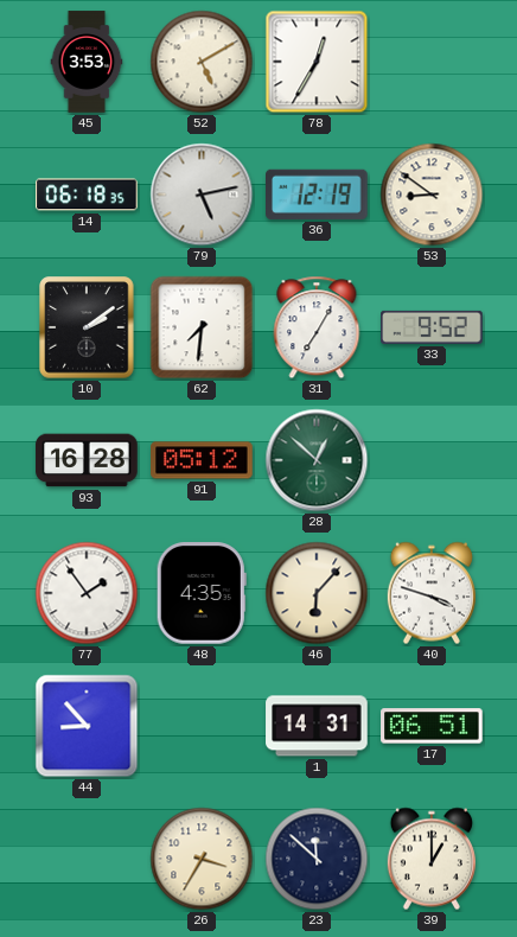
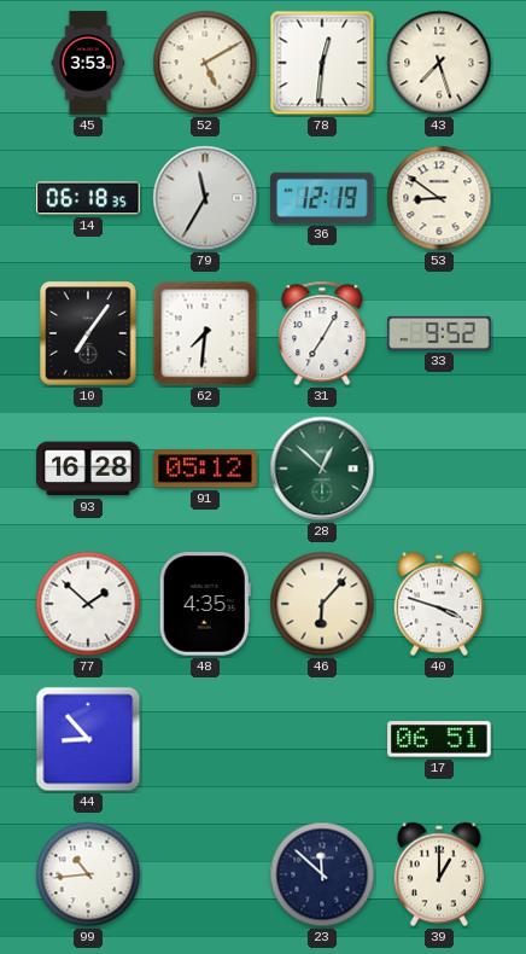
78: 12:35 -> 12:31
43: none -> 7:27
79: 5:13 -> 11:35
10: 2:09 -> 7:06
77: 1:54 -> 1:52
1: 14:31 -> none
99: none -> 10:44
26: 3:35 -> none
